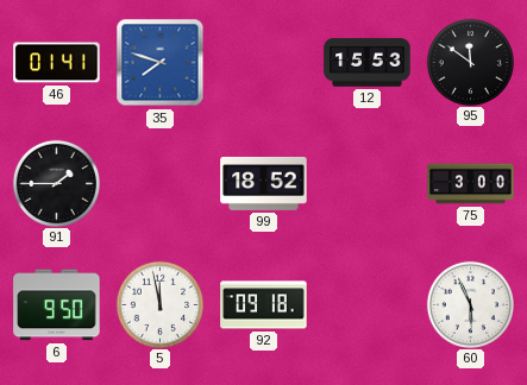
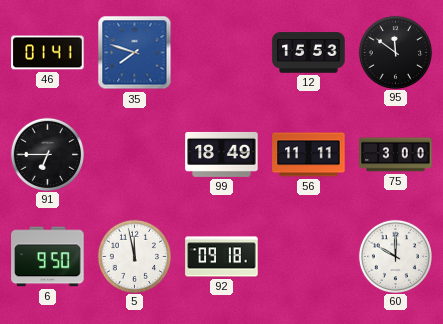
91: 1:45 -> 6:45
99: 18:52 -> 18:49
56: none -> 11:11
60: 5:56 -> 10:00
